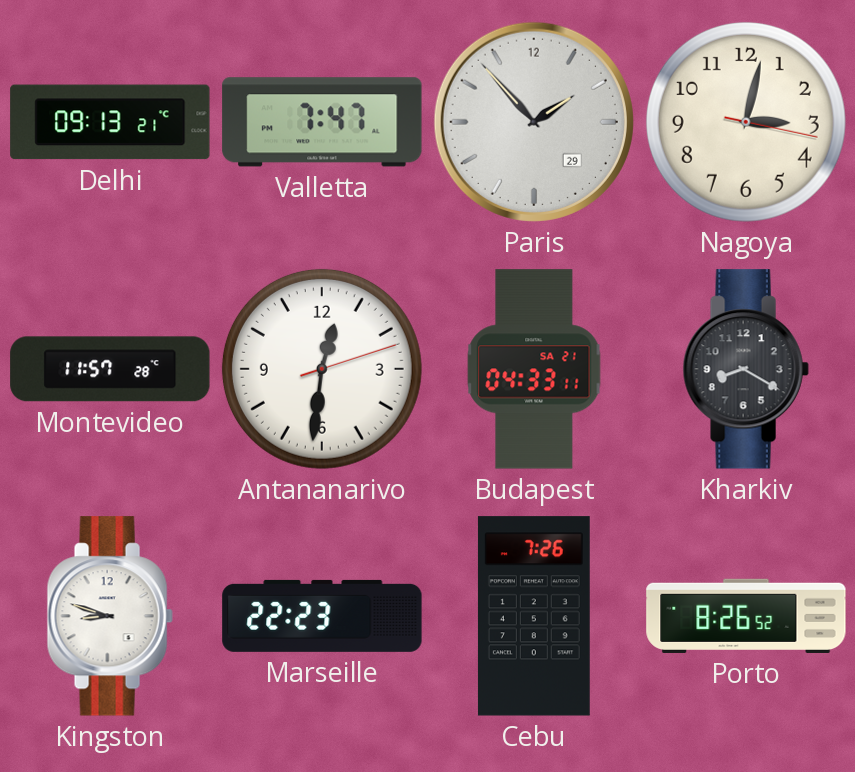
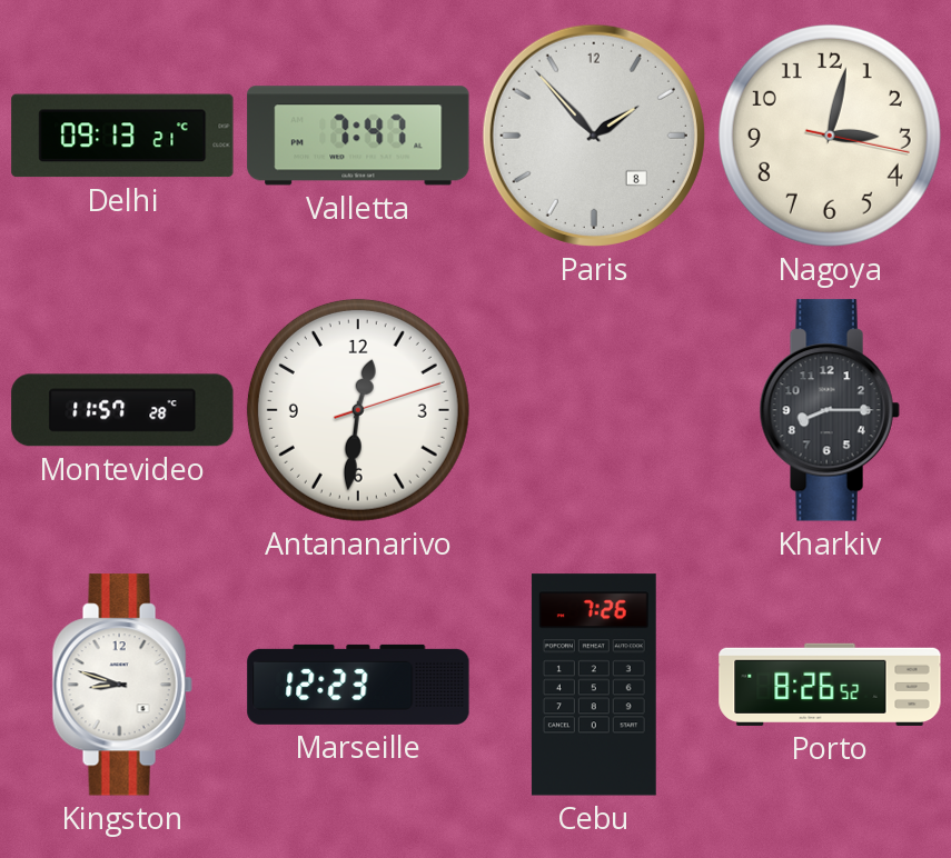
Paris date: 29 -> 8
Budapest: 04:33 -> none
Kharkiv: 8:20 -> 8:15
Marseille: 22:23 -> 12:23
